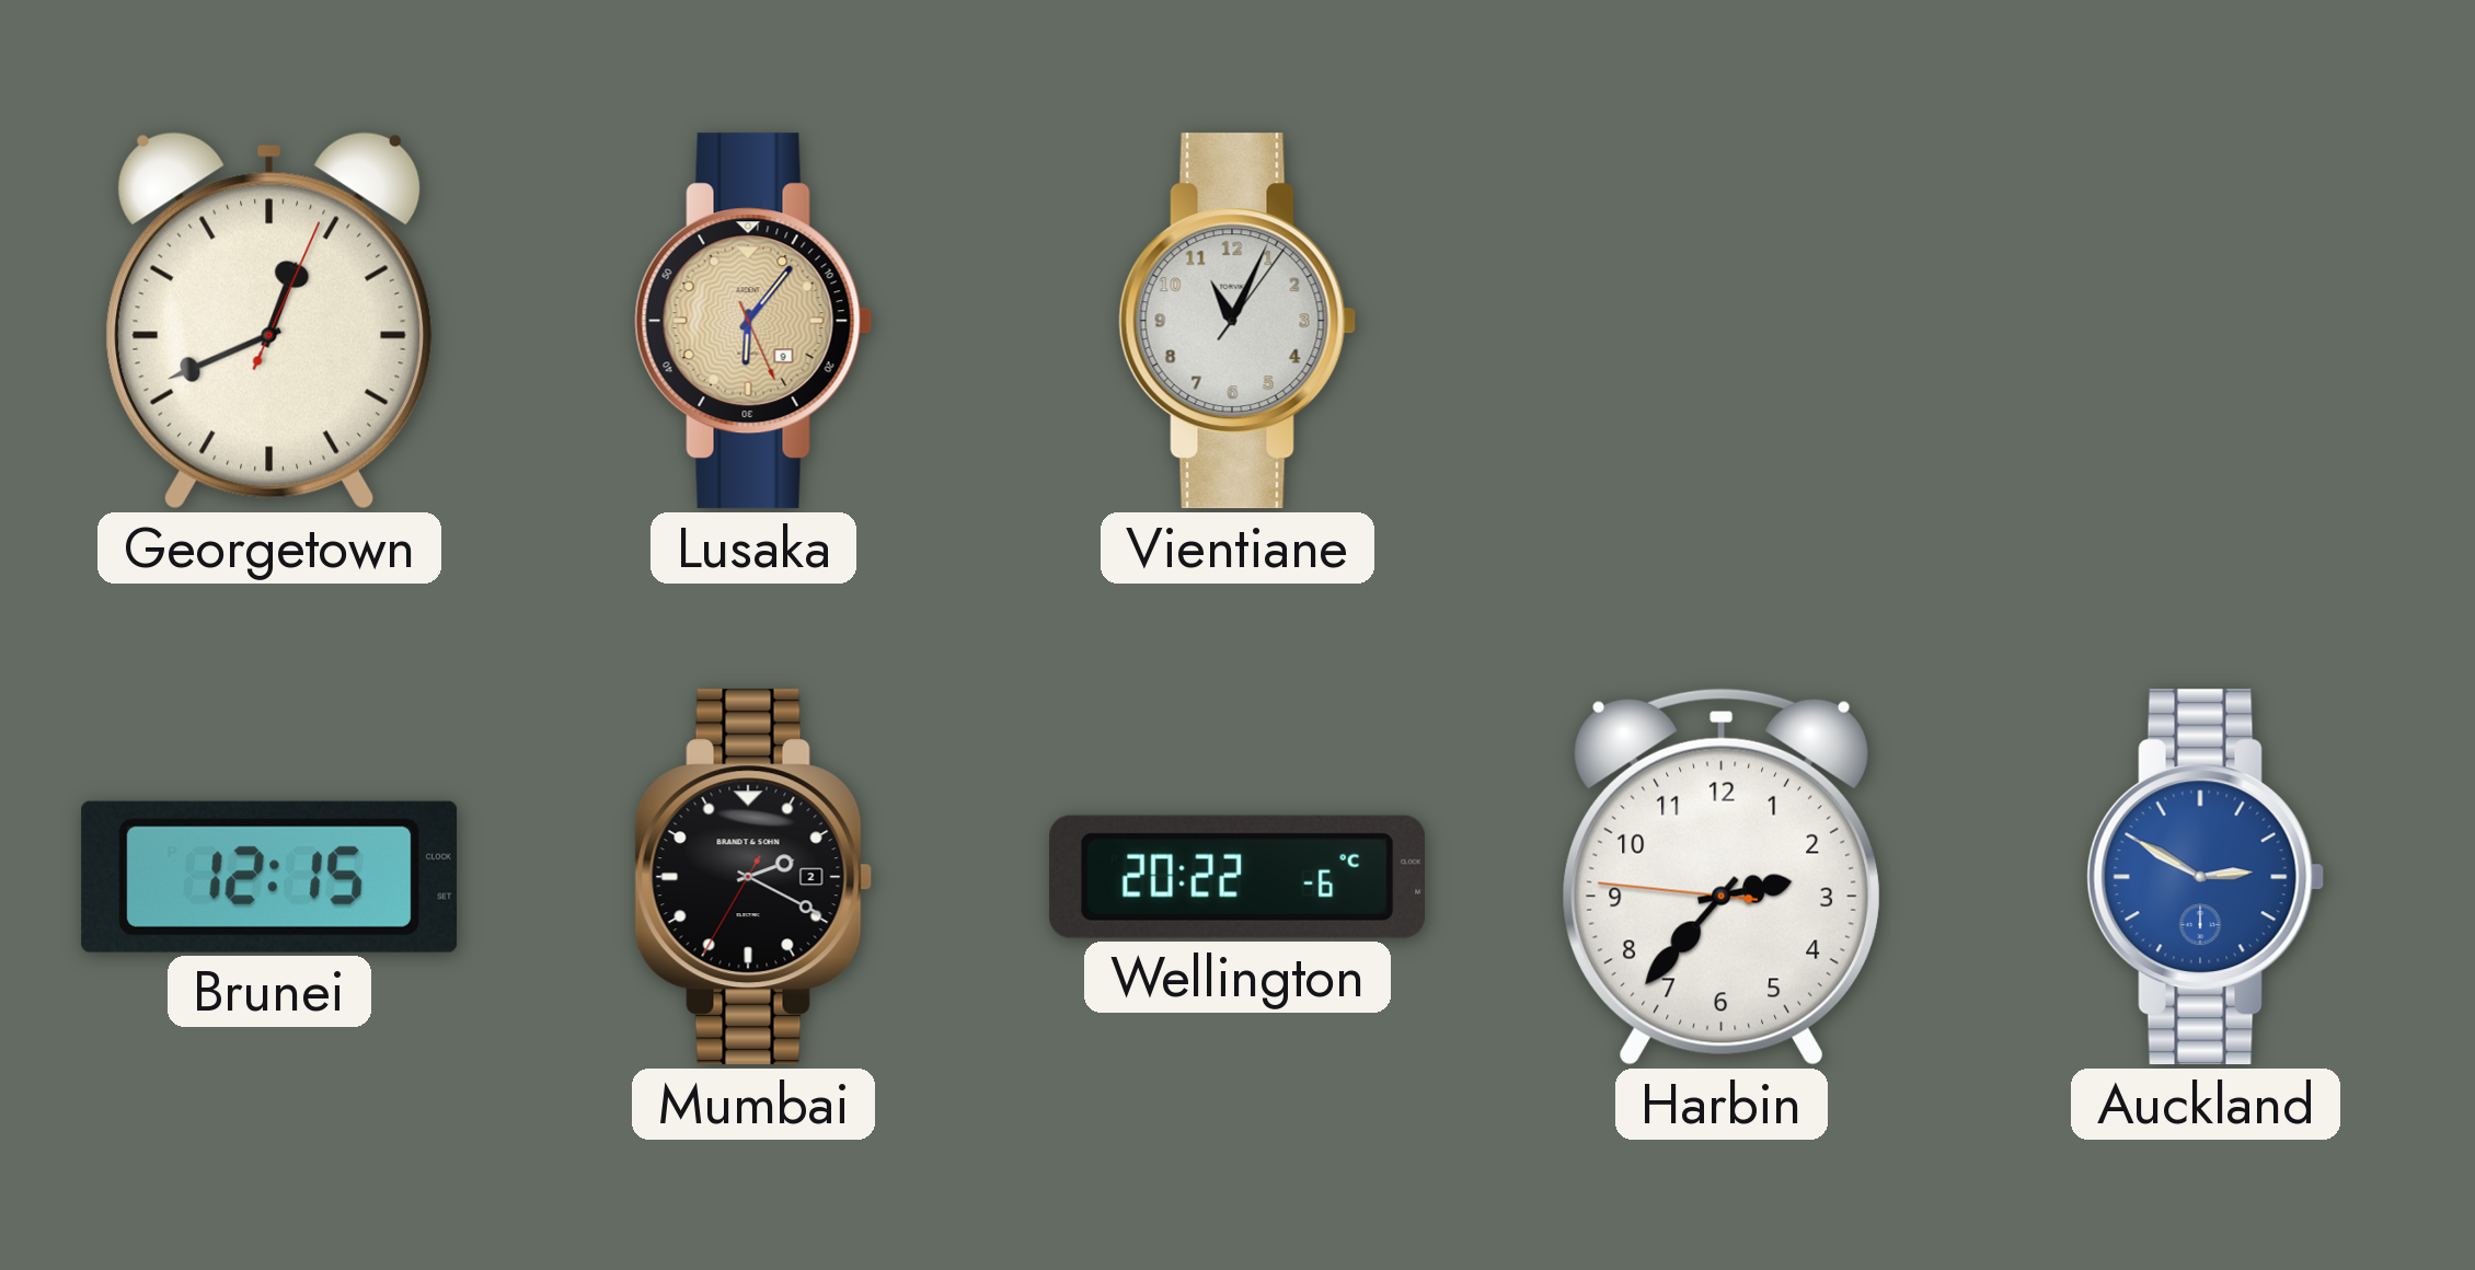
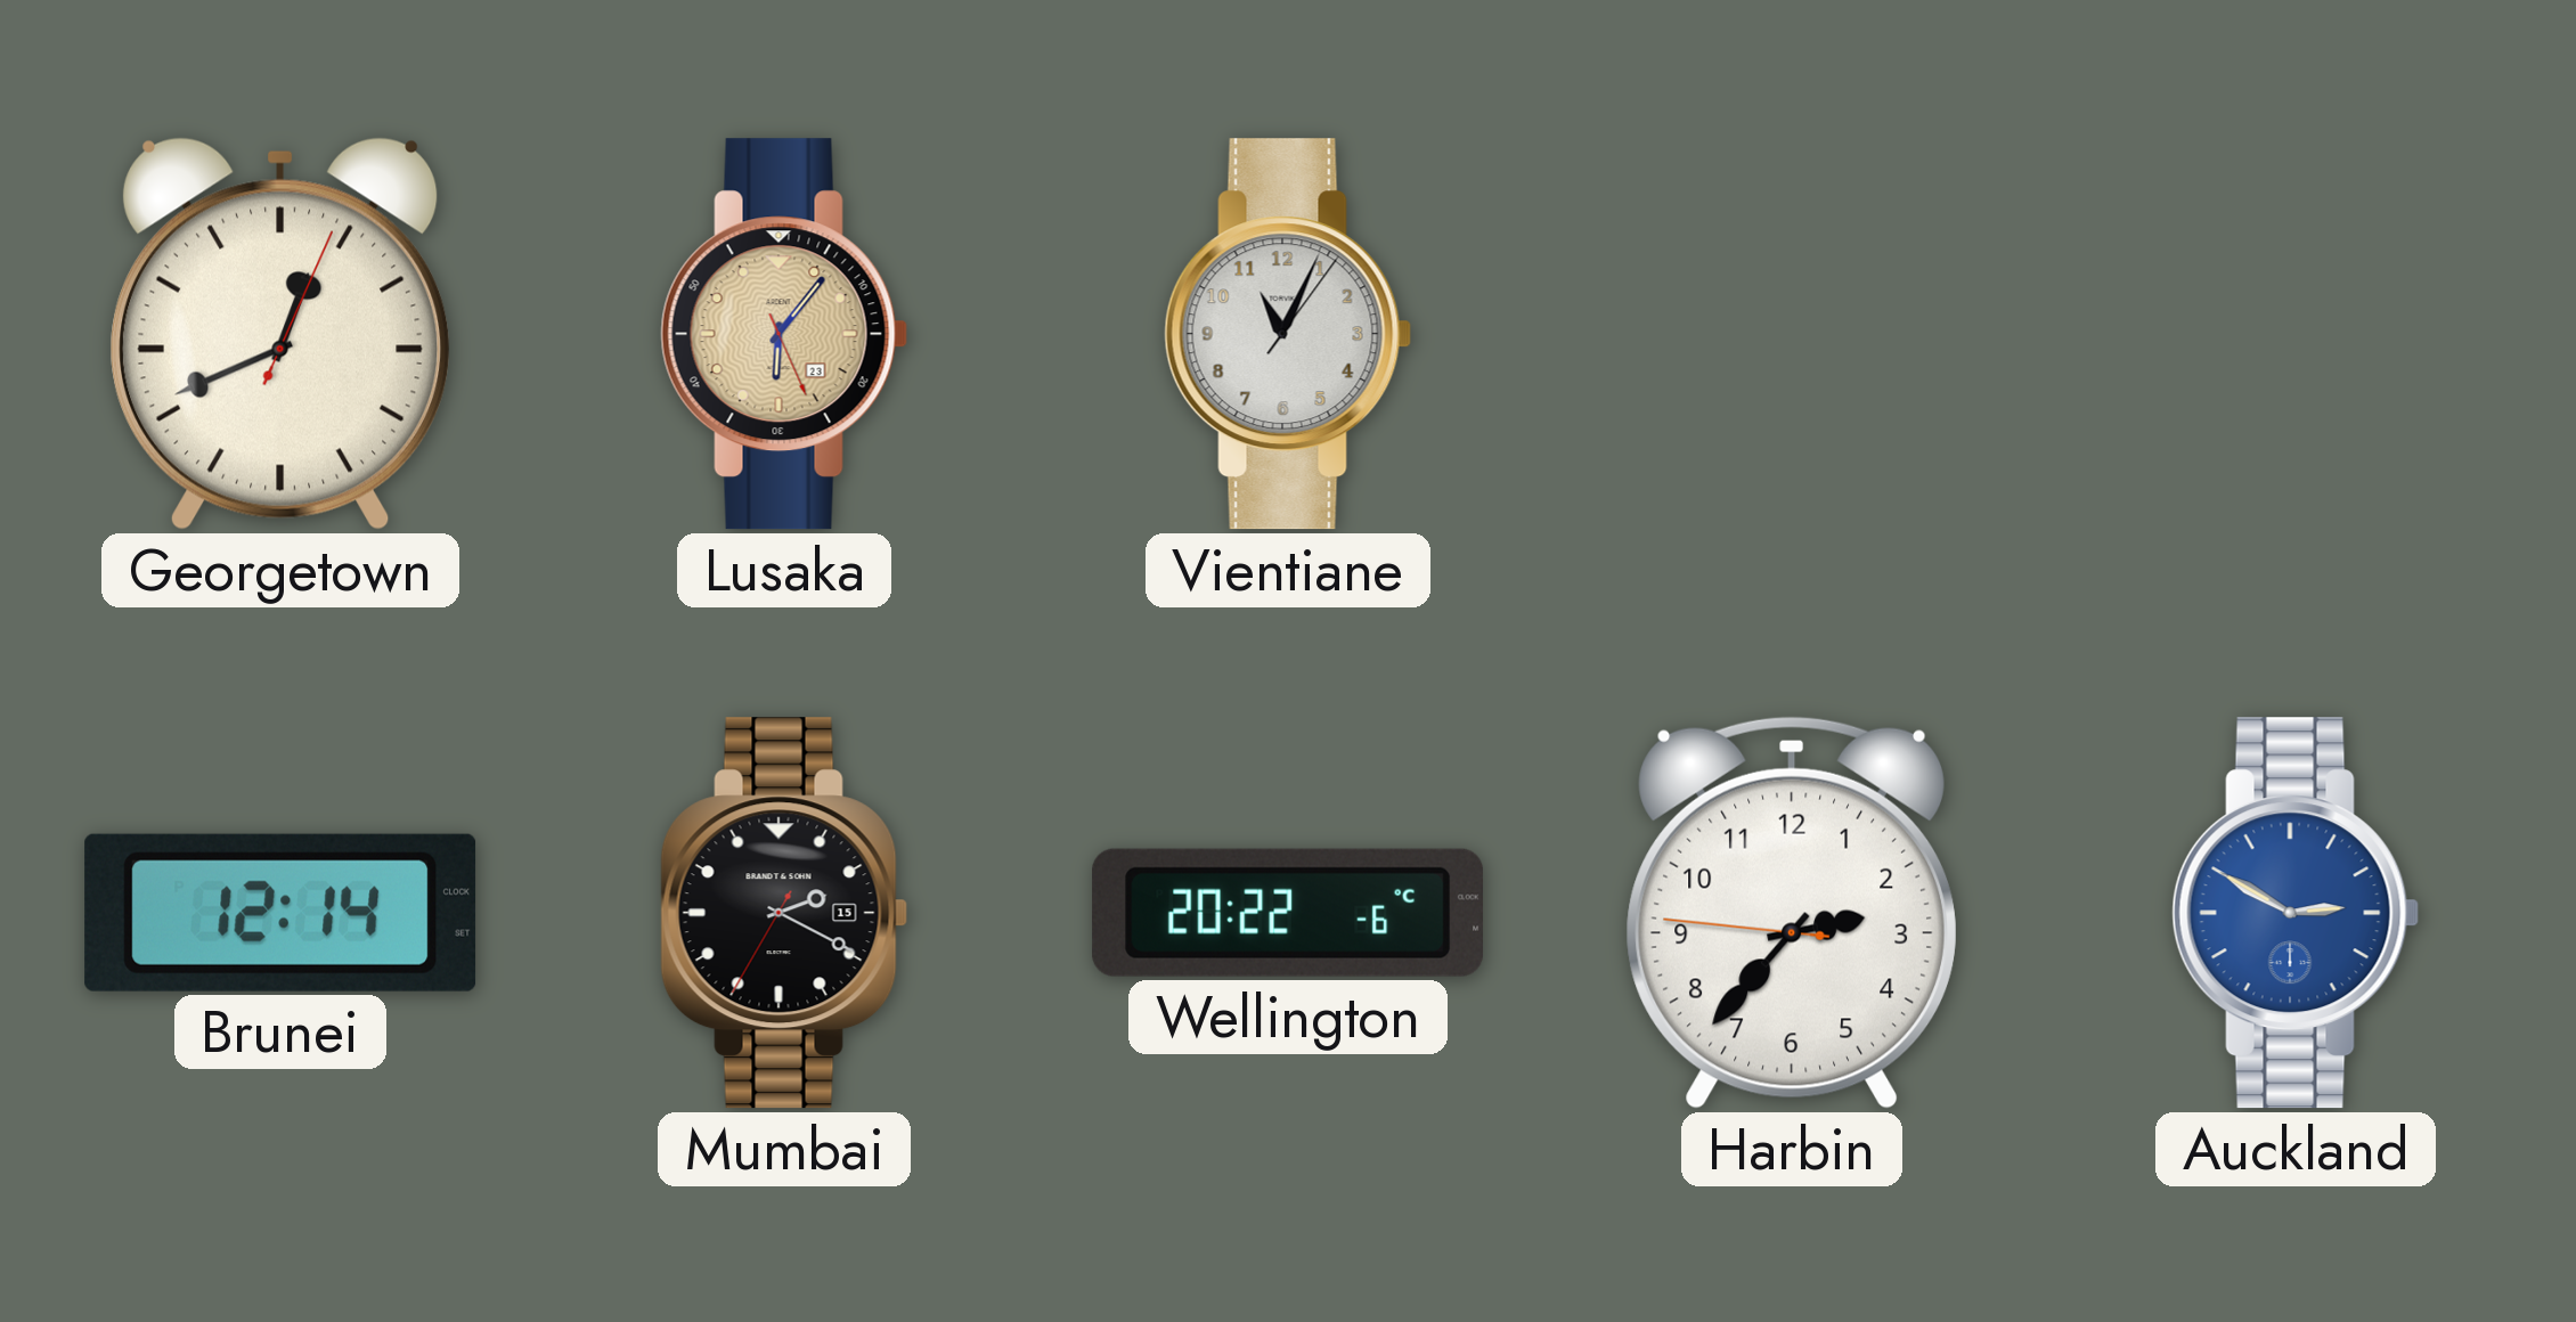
Lusaka date: 9 -> 23
Brunei: 12:15 -> 12:14
Mumbai date: 2 -> 15
